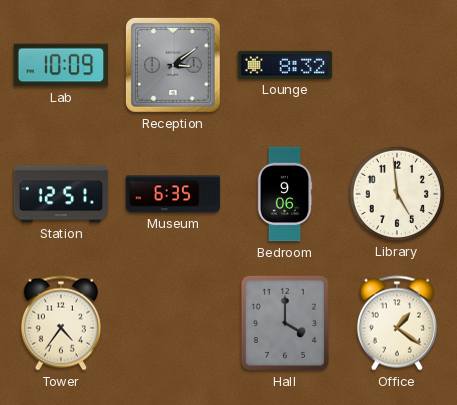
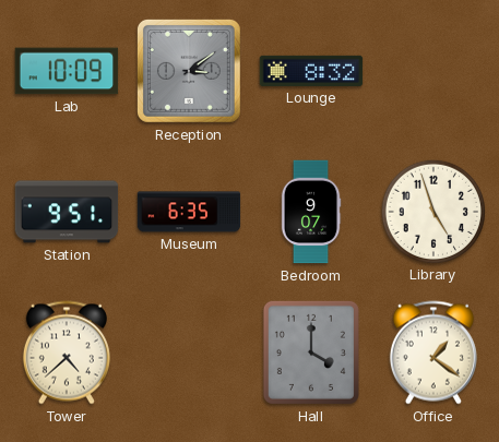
Station: 12:51 -> 9:51
Bedroom: 9:06 -> 9:07
Library: 4:59 -> 4:57
Tower: 4:36 -> 4:38
